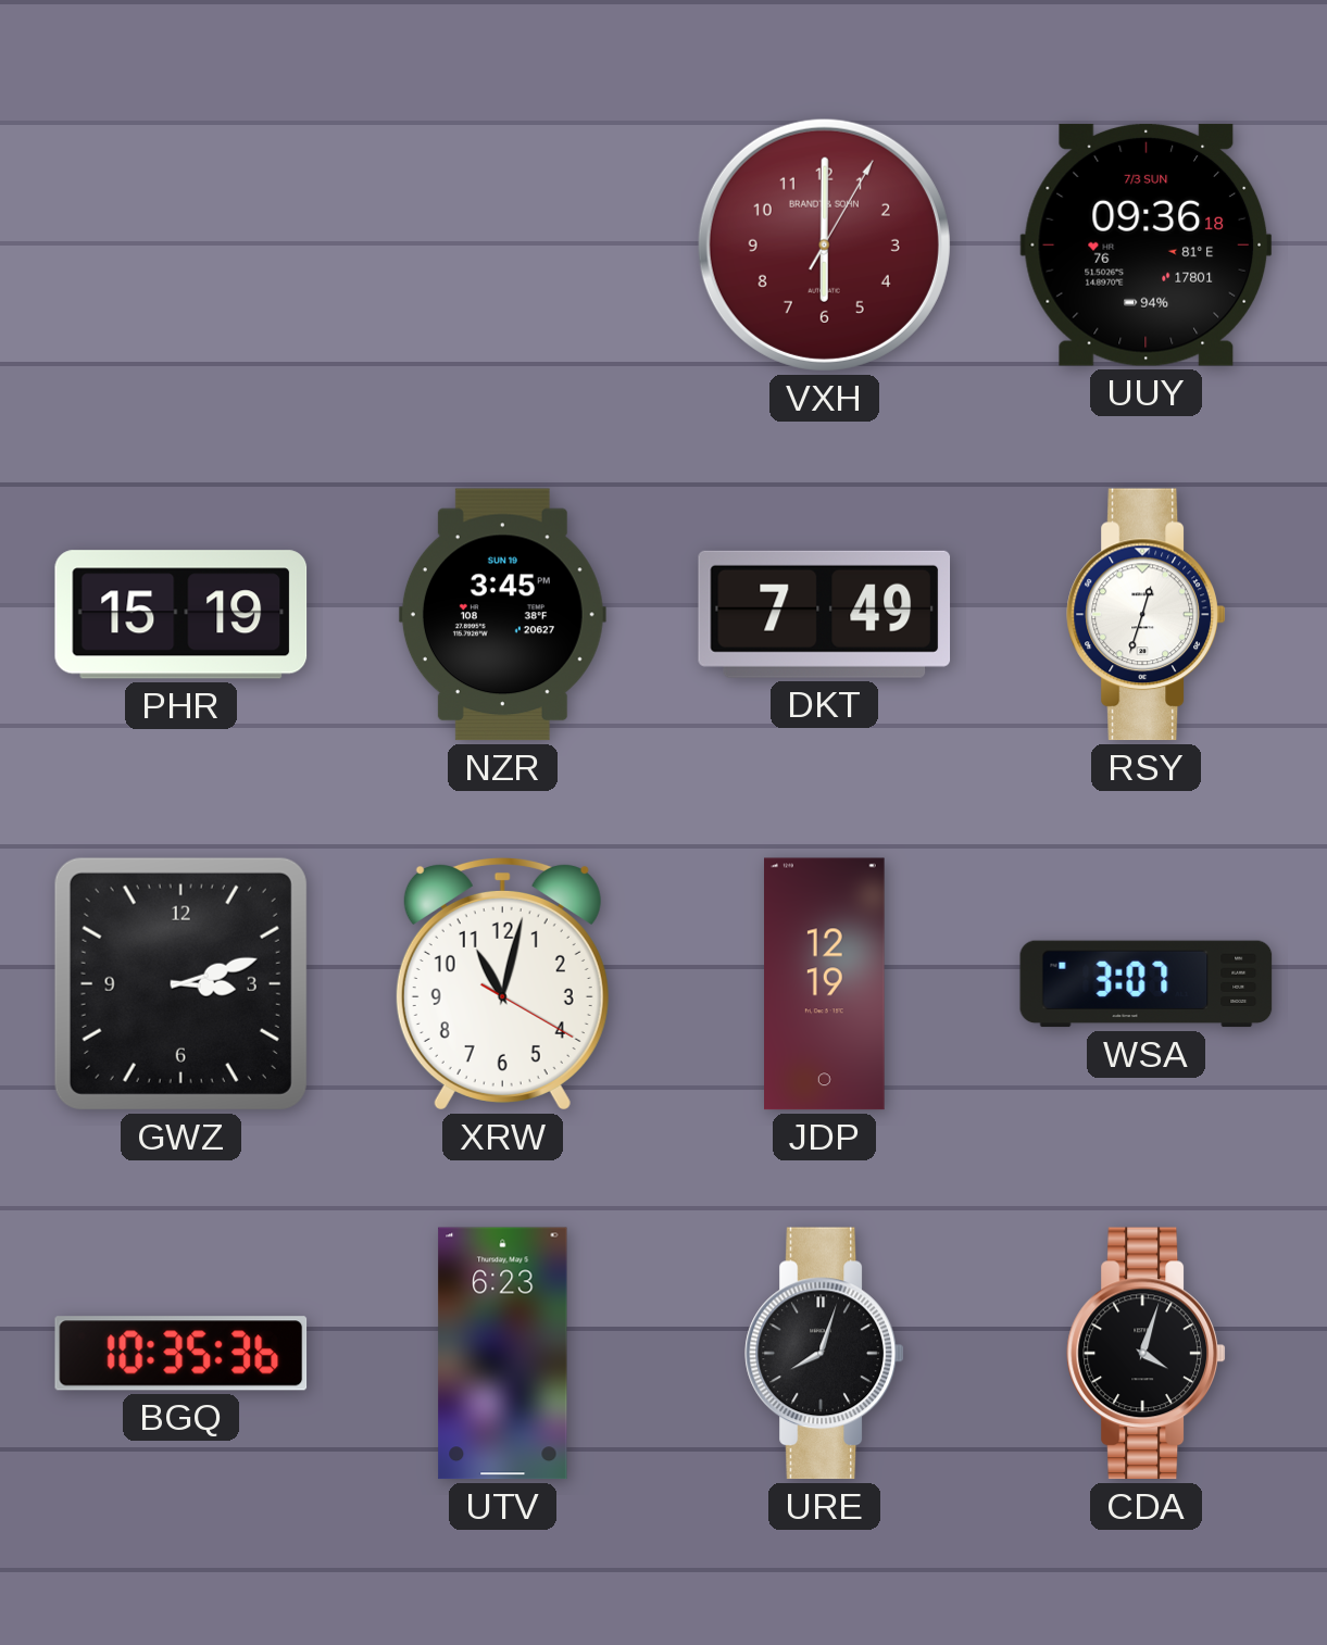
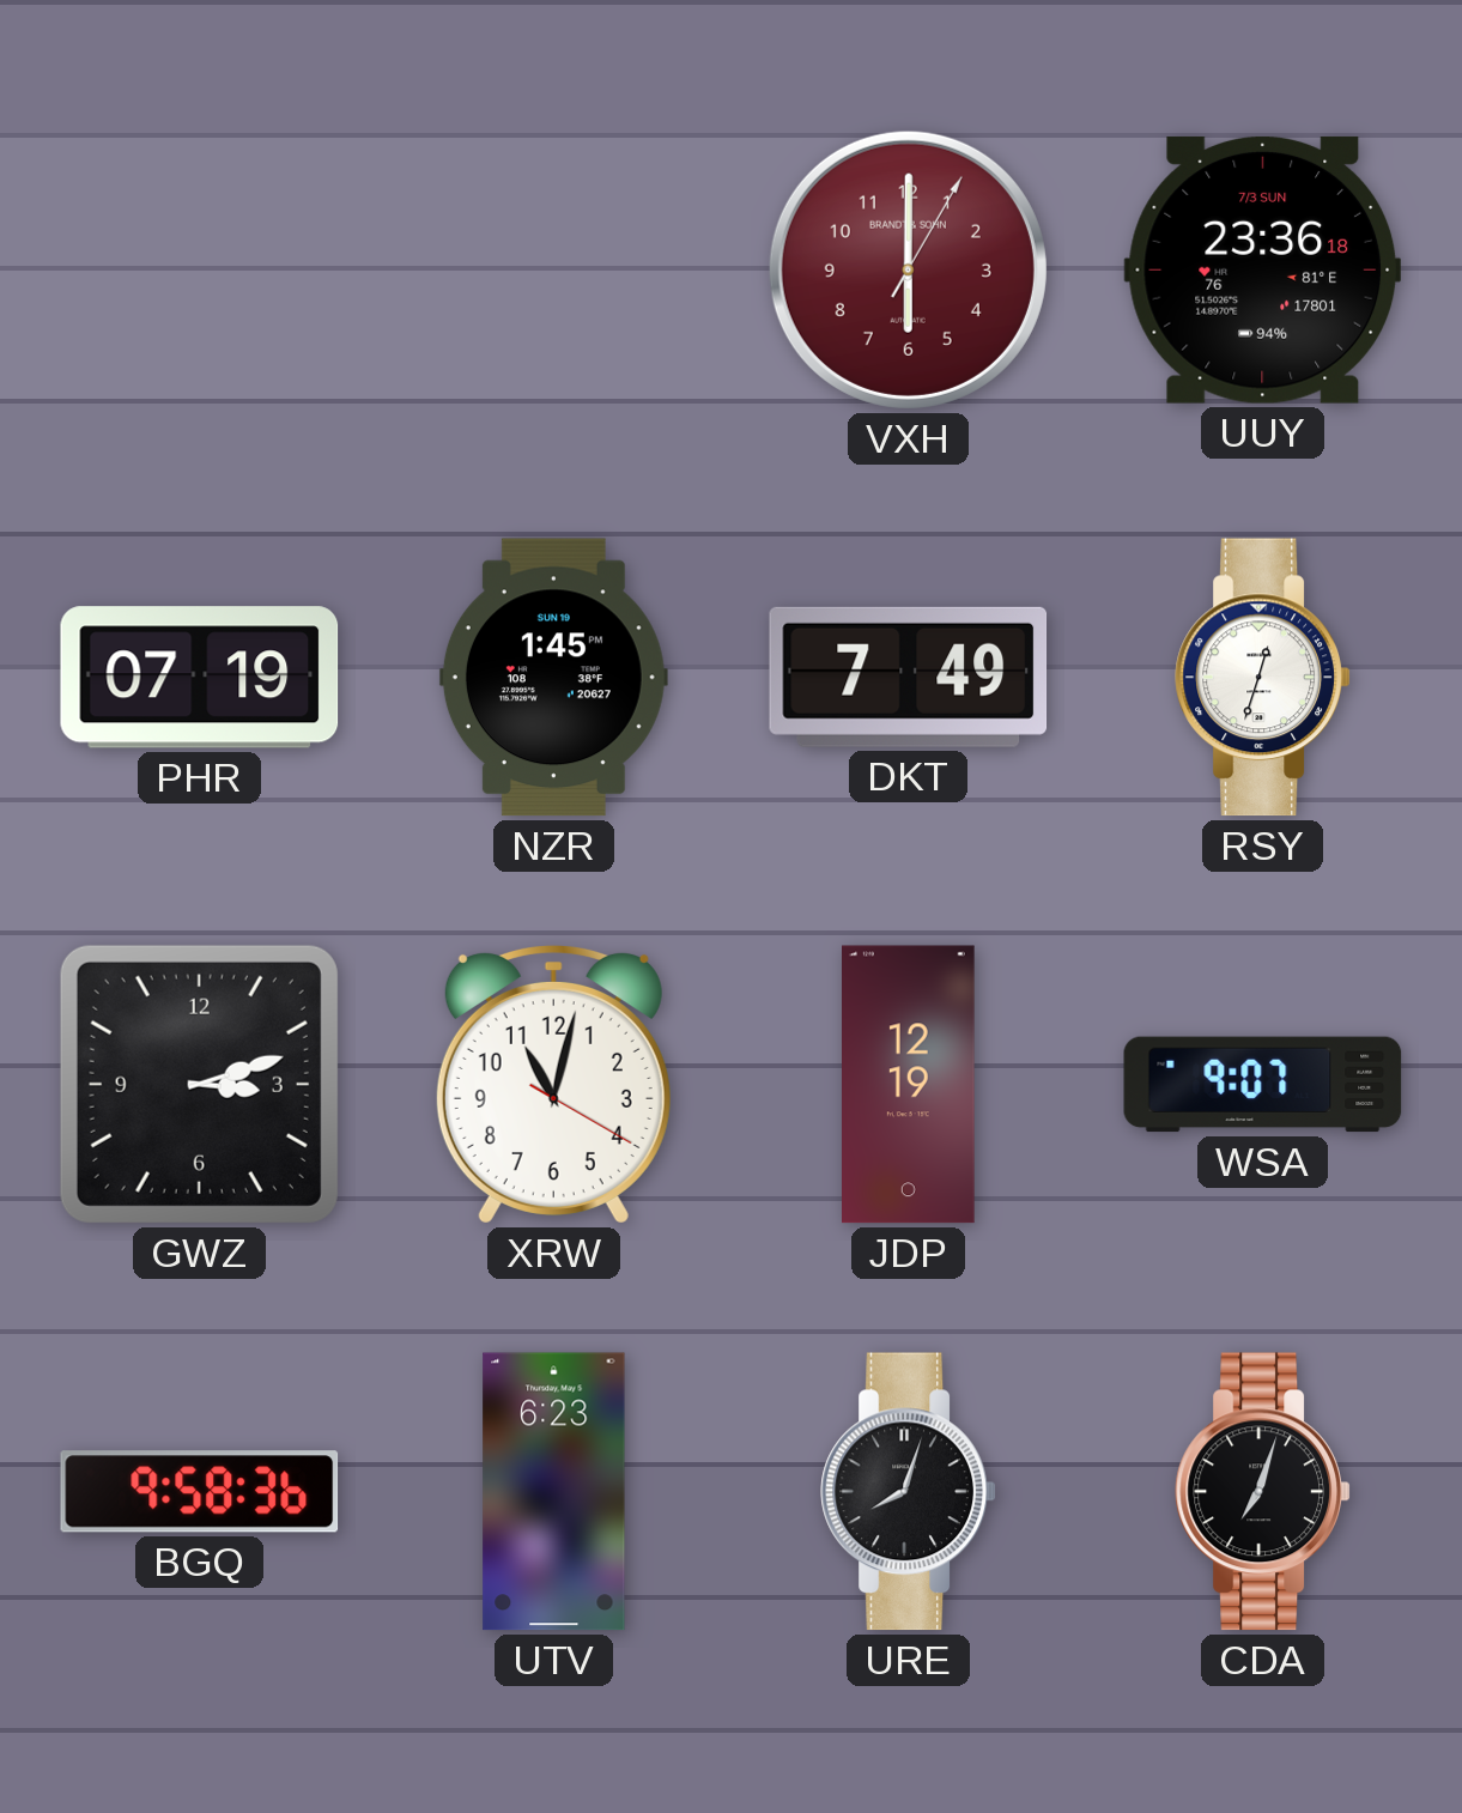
UUY: 09:36 -> 23:36
PHR: 15:19 -> 07:19
NZR: 3:45 -> 1:45
WSA: 3:07 -> 9:07
BGQ: 10:35 -> 9:58
CDA: 4:03 -> 7:03
